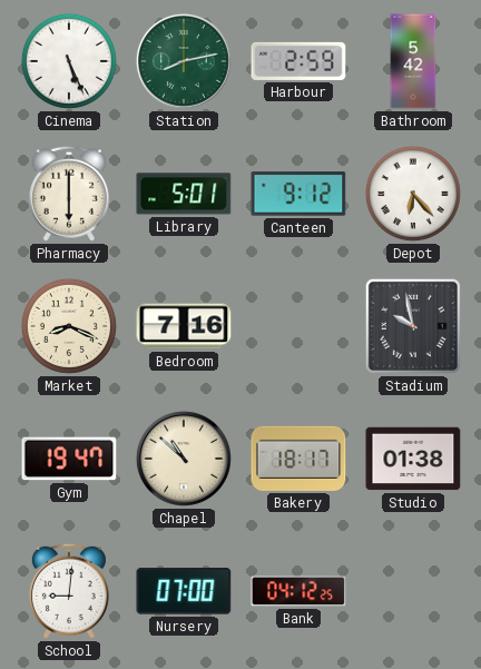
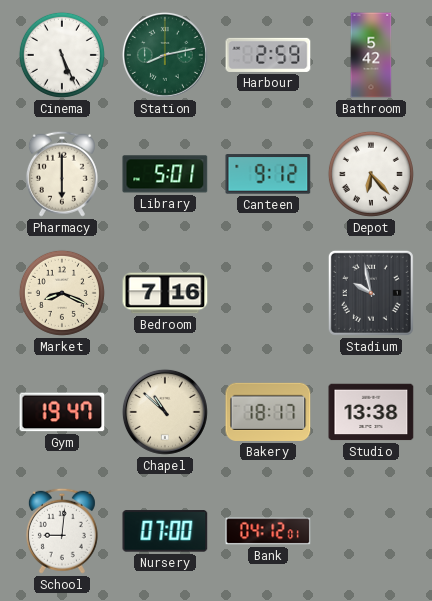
Studio: 01:38 -> 13:38
Bank: 04:12:25 -> 04:12:01
